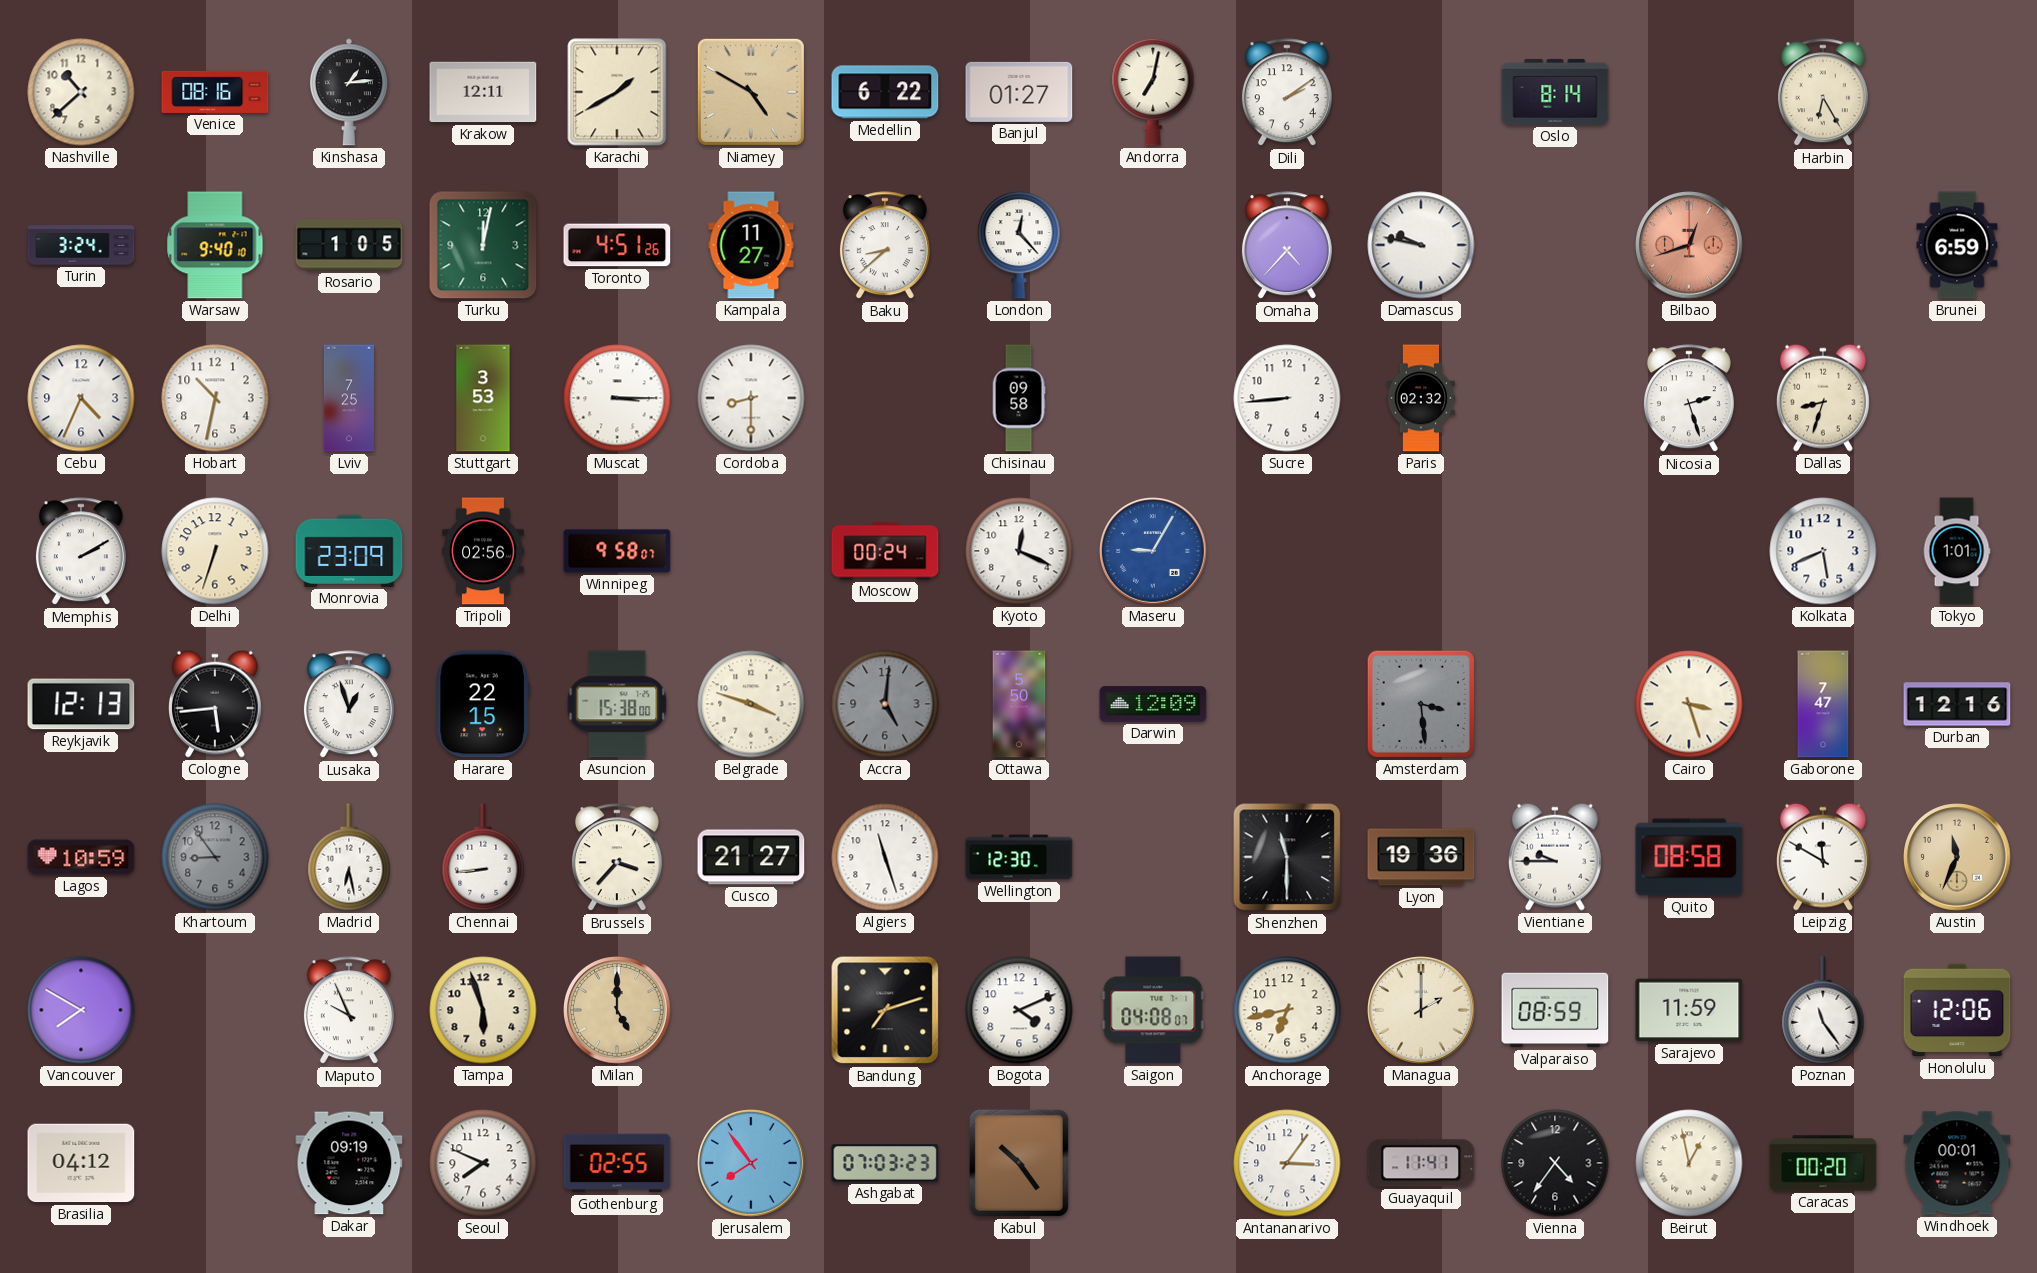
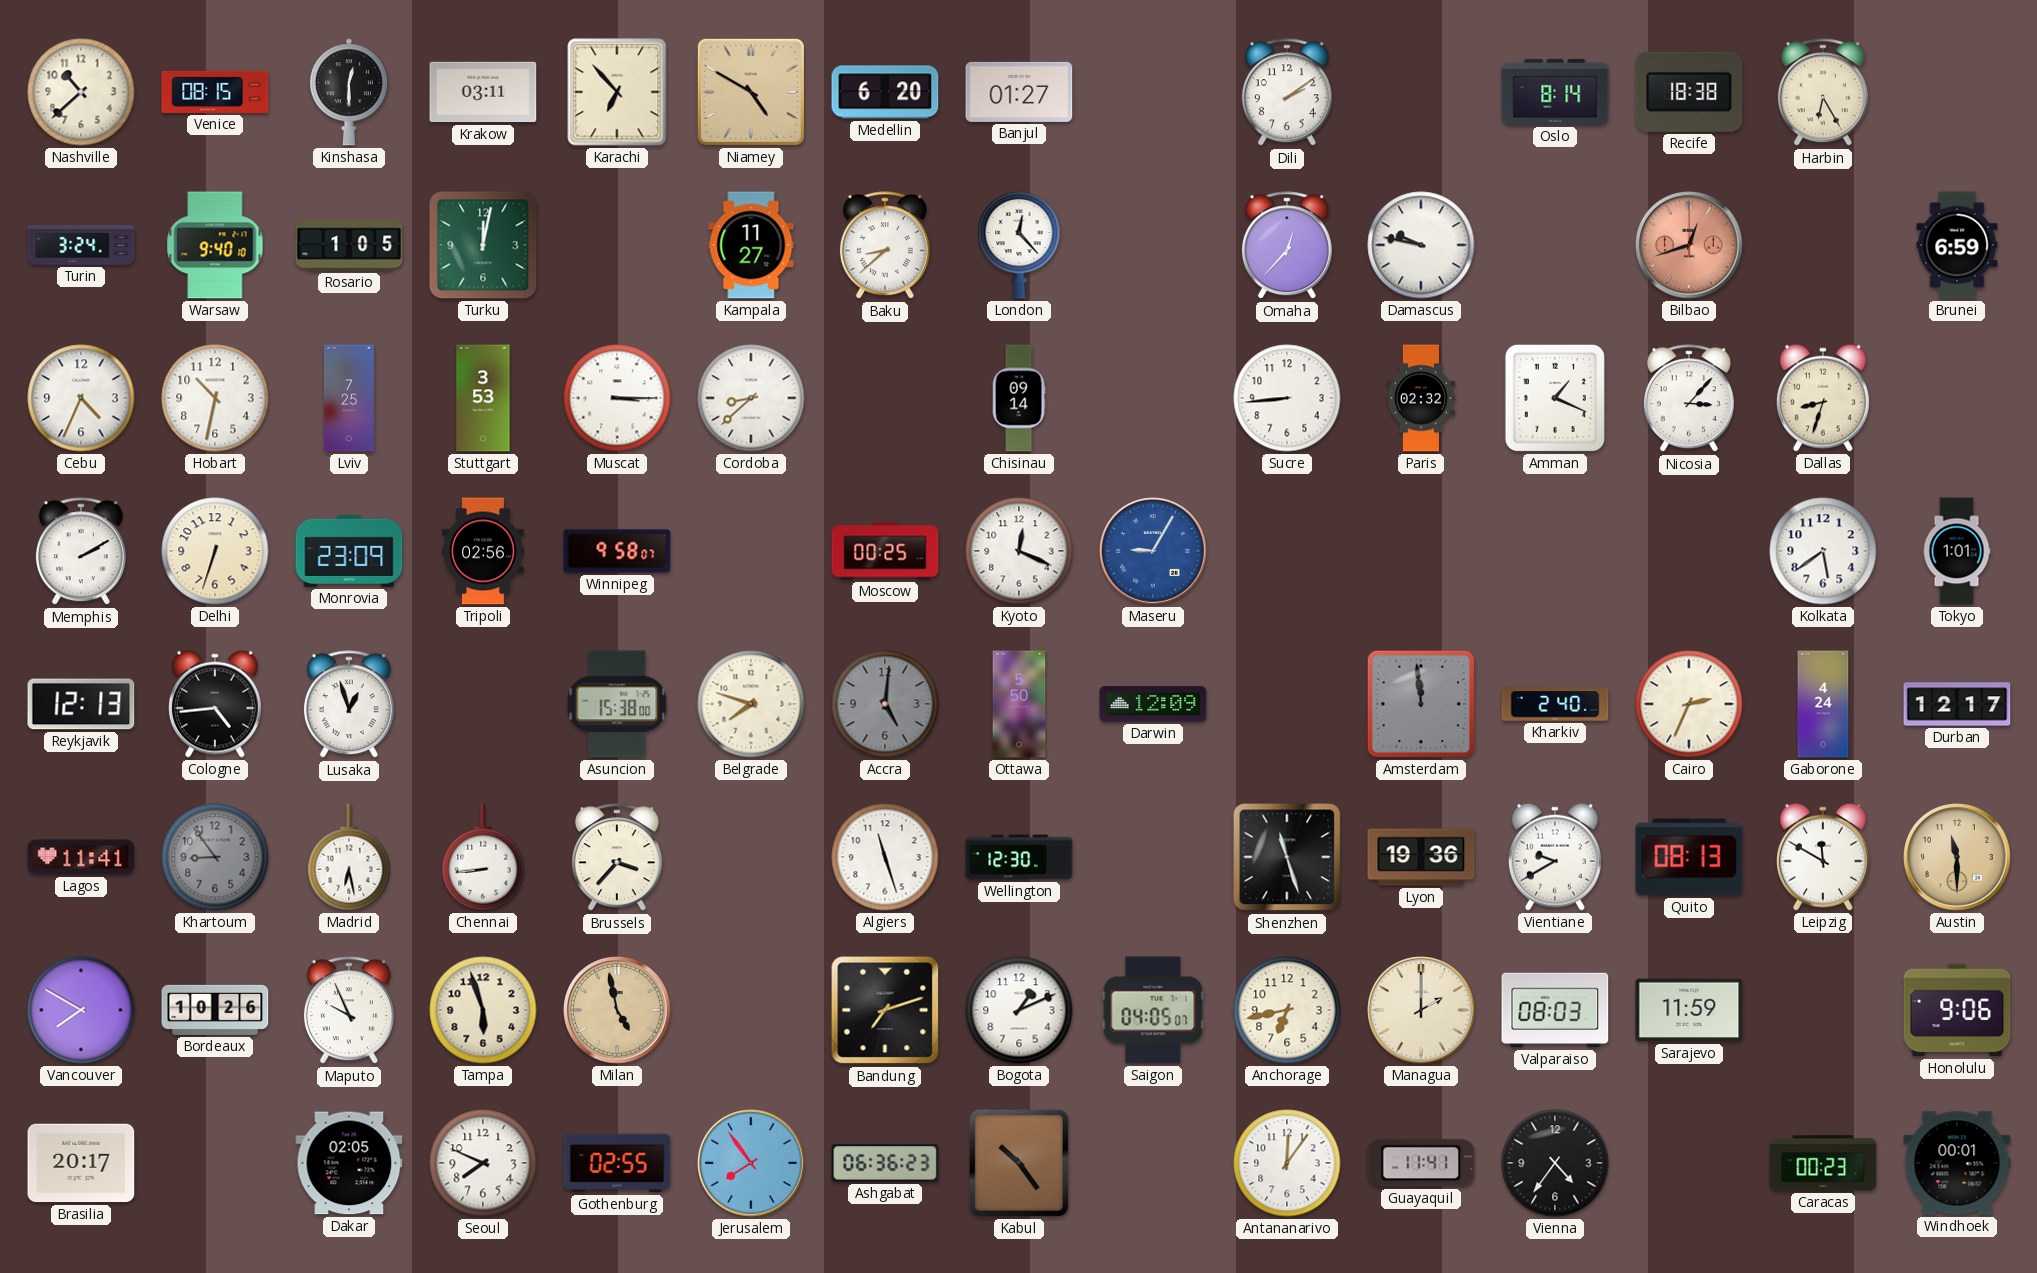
Venice: 08:16 -> 08:15
Kinshasa: 1:14 -> 12:30
Krakow: 12:11 -> 03:11
Karachi: 1:40 -> 6:53
Medellin: 6:22 -> 6:20
Andorra: 7:02 -> none
Recife: none -> 18:38
Toronto: 4:51 -> none
Omaha: 4:37 -> 12:37
Cordoba: 8:30 -> 8:38
Chisinau: 09:58 -> 09:14
Amman: none -> 1:19
Nicosia: 2:27 -> 3:07
Moscow: 00:24 -> 00:25
Kolkata: 5:41 -> 5:39
Cologne: 5:44 -> 4:44
Harare: 22:15 -> none
Belgrade: 3:48 -> 7:48
Amsterdam: 3:29 -> 11:59
Kharkiv: none -> 2:40
Cairo: 3:27 -> 2:34
Gaborone: 7:47 -> 4:24
Durban: 12:16 -> 12:17
Lagos: 10:59 -> 11:41
Cusco: 21:27 -> none
Shenzhen: 11:30 -> 11:27
Vientiane: 9:45 -> 9:40
Quito: 08:58 -> 08:13
Austin: 11:34 -> 11:30
Bordeaux: none -> 10:26
Milan: 5:00 -> 4:58
Bogota: 4:11 -> 1:11
Saigon: 04:08 -> 04:05
Valparaiso: 08:59 -> 08:03
Poznan: 11:24 -> none
Honolulu: 12:06 -> 9:06
Brasilia: 04:12 -> 20:17
Dakar: 09:19 -> 02:05
Ashgabat: 07:03 -> 06:36
Antananarivo: 3:06 -> 12:06
Beirut: 12:58 -> none
Caracas: 00:20 -> 00:23
